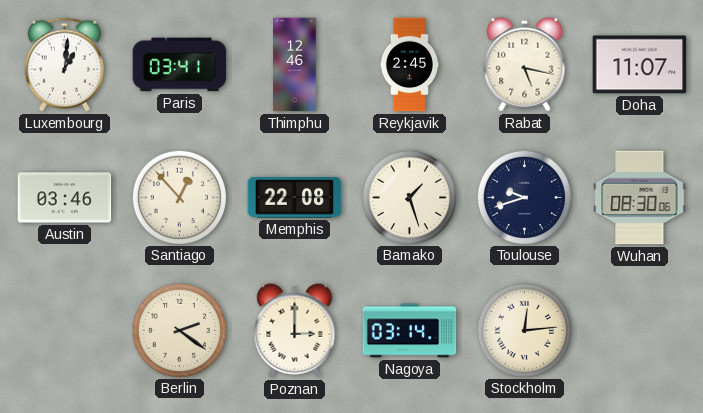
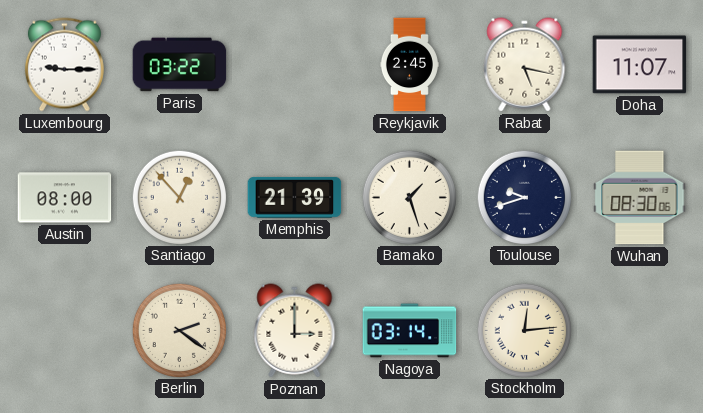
Luxembourg: 1:01 -> 9:15
Paris: 03:41 -> 03:22
Thimphu: 12:46 -> none
Austin: 03:46 -> 08:00
Memphis: 22:08 -> 21:39
